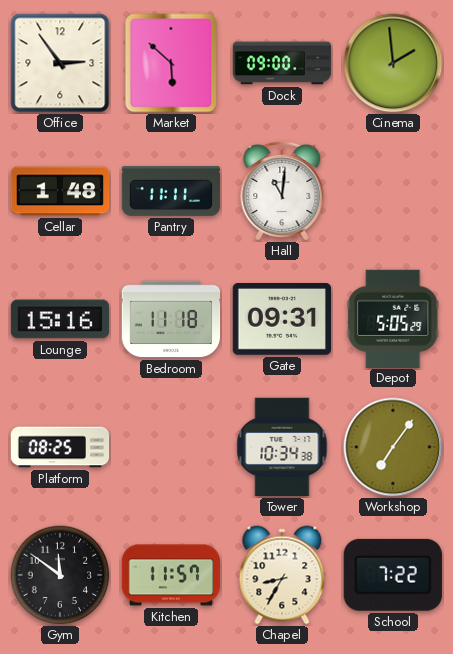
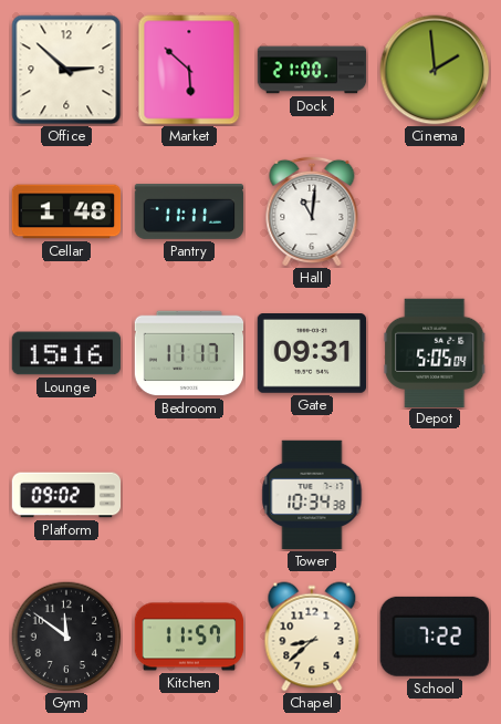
Office: 2:54 -> 2:52
Dock: 09:00 -> 21:00
Bedroom: 11:18 -> 11:17
Depot: 5:05:29 -> 5:05:04
Platform: 08:25 -> 09:02
Workshop: 7:06 -> none
Chapel: 8:35 -> 8:38
